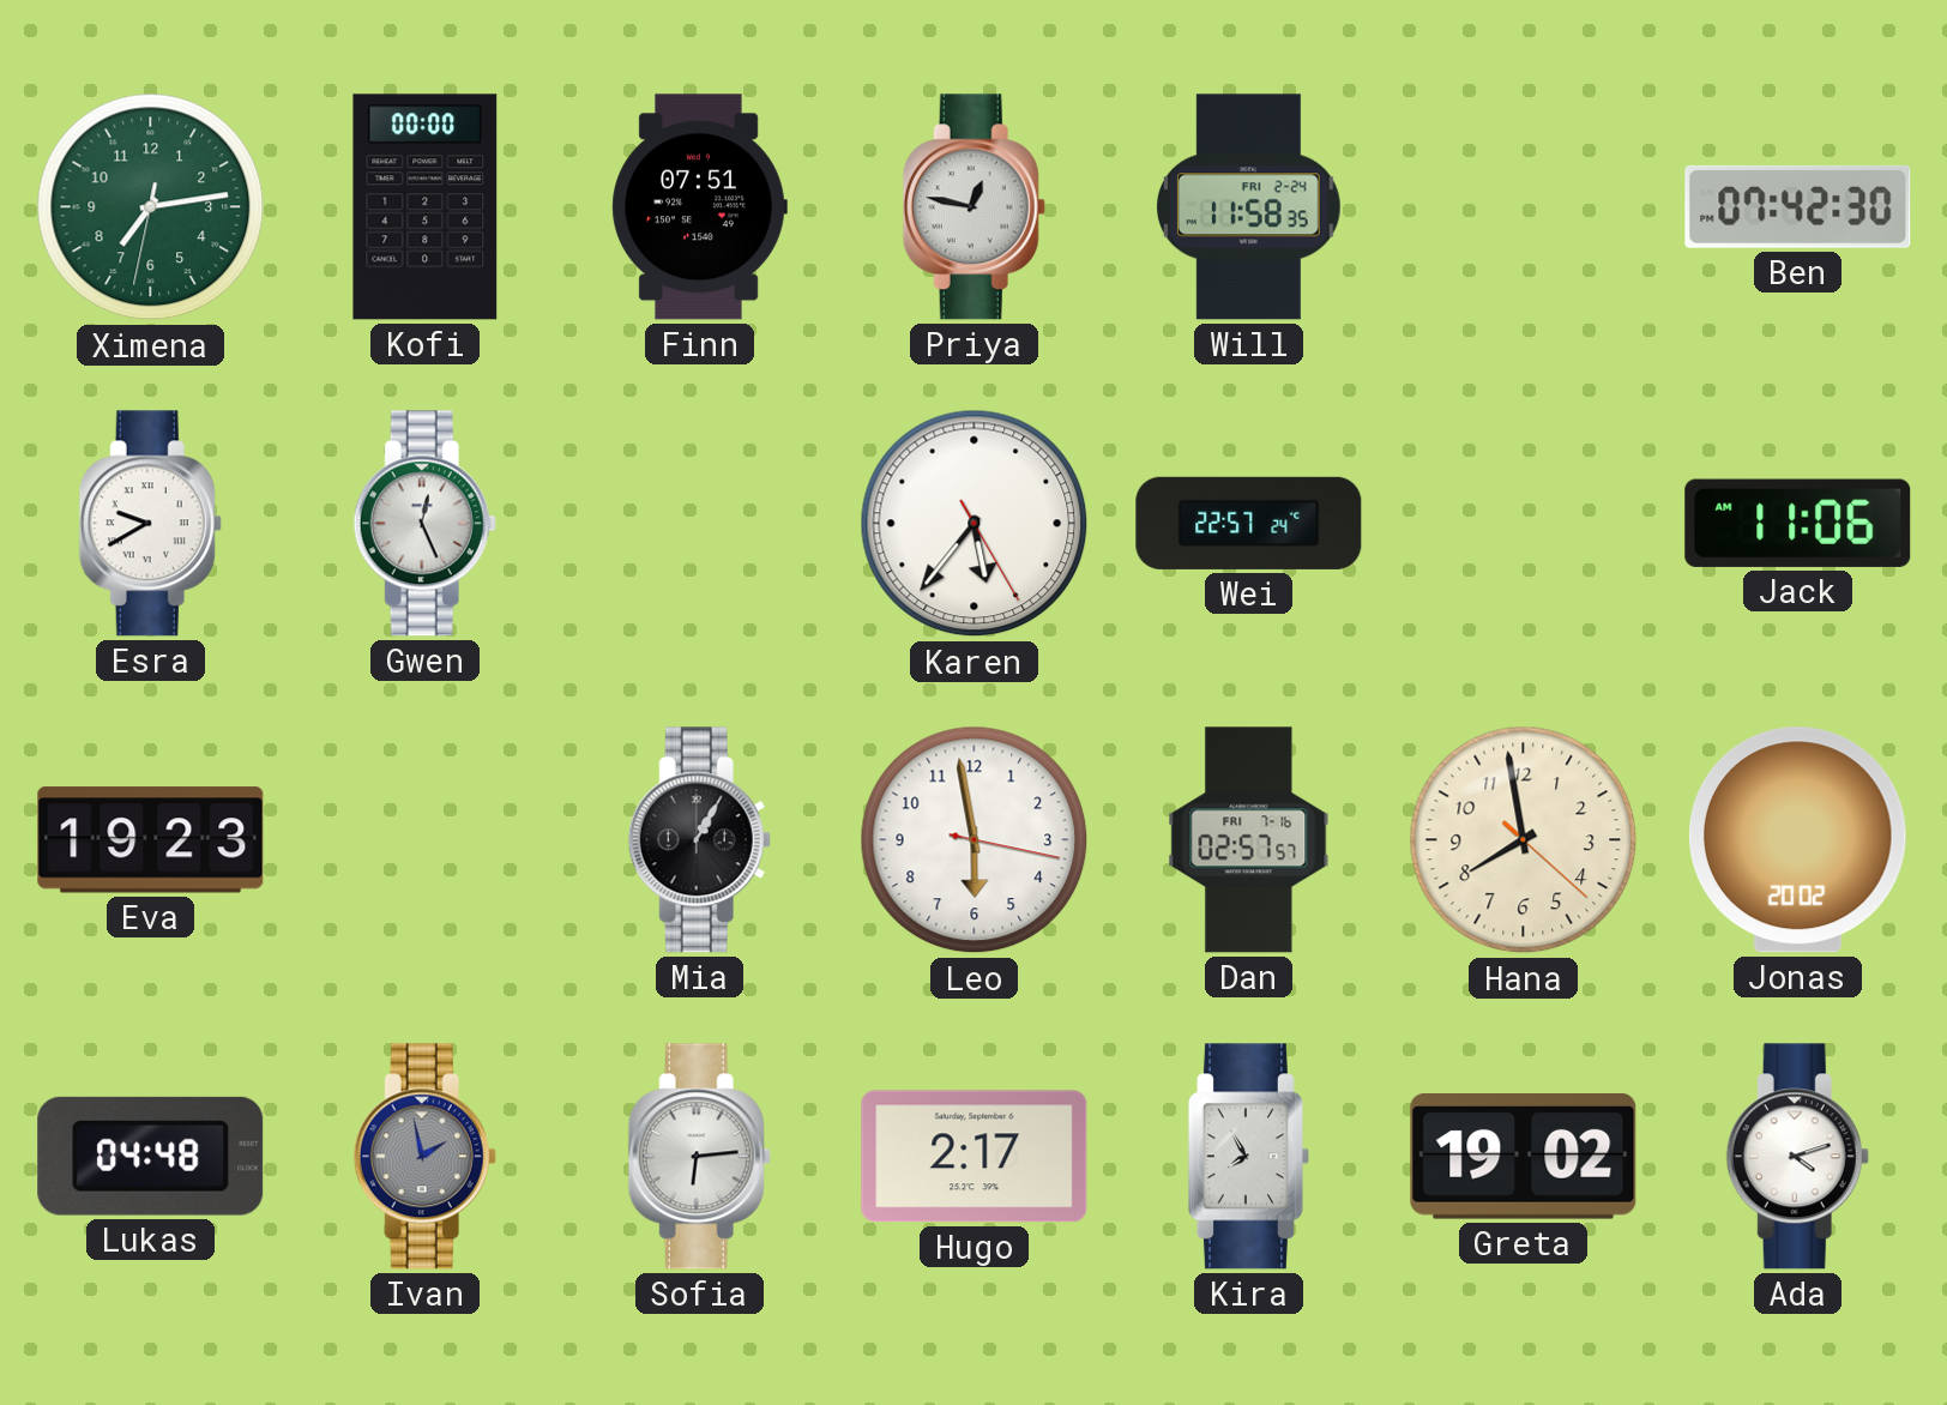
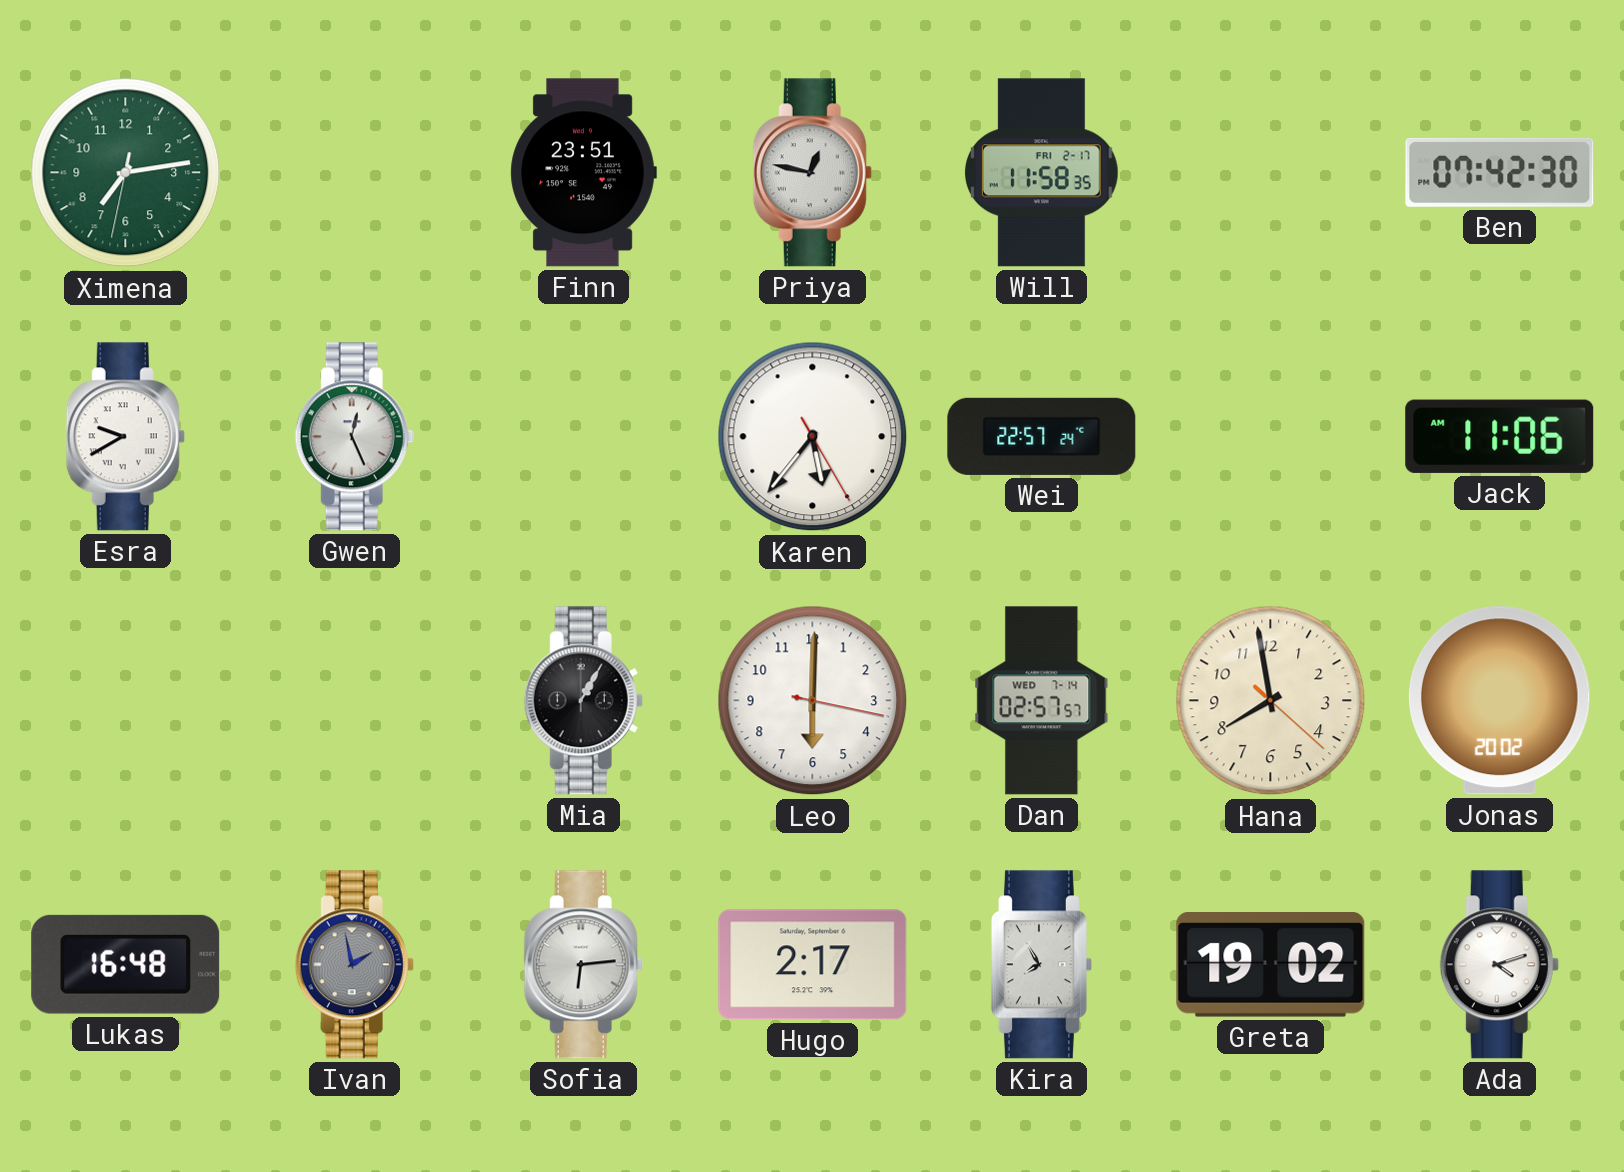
Kofi: 00:00 -> none
Finn: 07:51 -> 23:51
Will date: FRI 2-24 -> FRI 2-17
Eva: 19:23 -> none
Leo: 5:58 -> 6:00
Dan date: FRI 7-16 -> WED 7-14
Lukas: 04:48 -> 16:48
